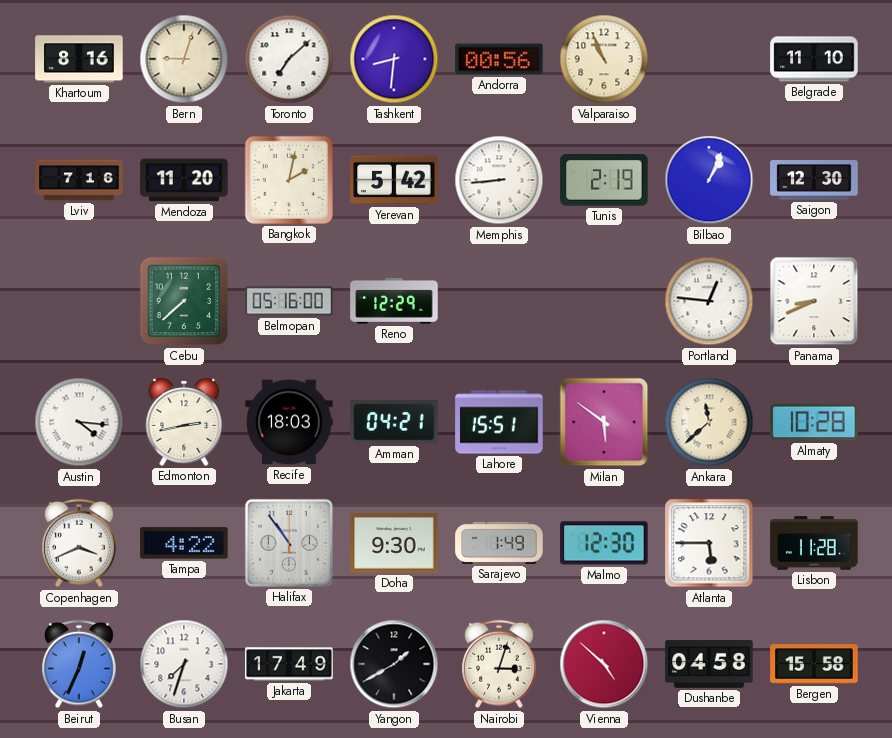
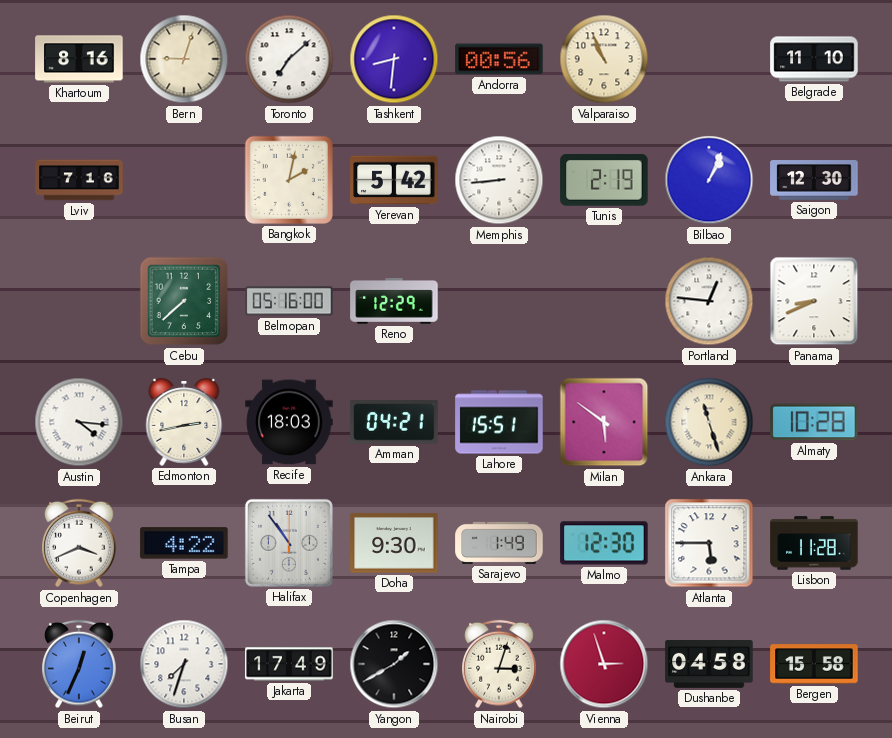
Mendoza: 11:20 -> none
Ankara: 11:38 -> 11:27
Vienna: 4:52 -> 2:57
